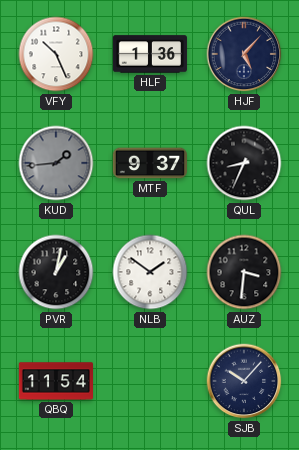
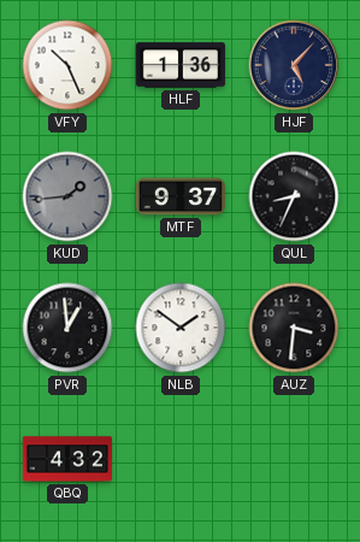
PVR: 1:02 -> 12:59
QBQ: 11:54 -> 4:32
SJB: 10:07 -> none
